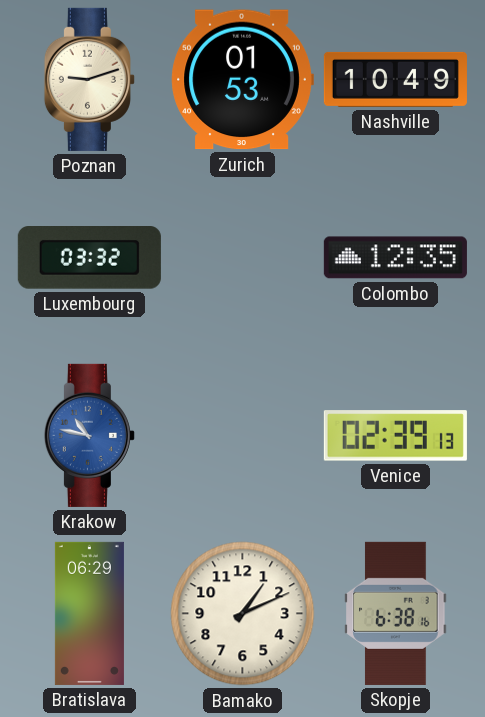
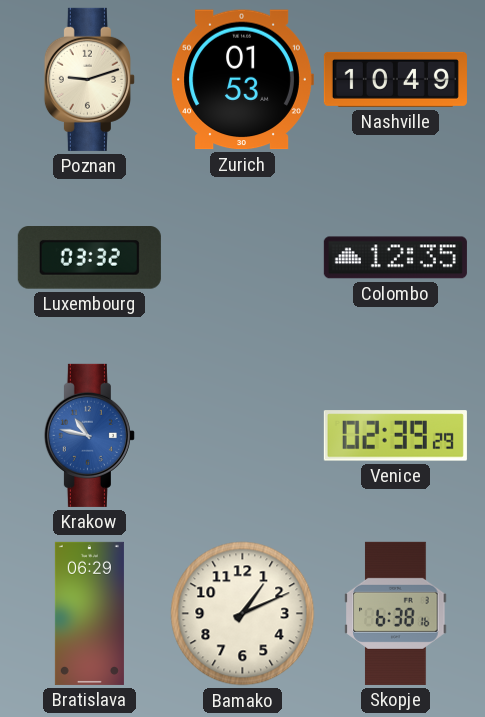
Venice: 02:39:13 -> 02:39:29
